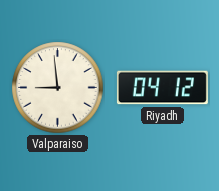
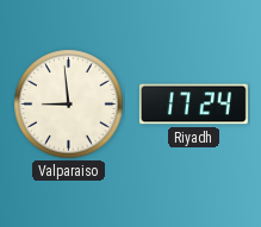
Riyadh: 04:12 -> 17:24
